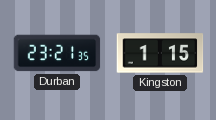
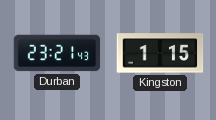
Durban: 23:21:35 -> 23:21:43
